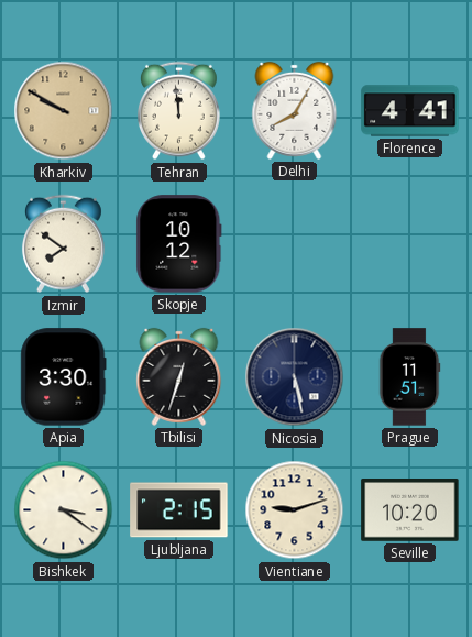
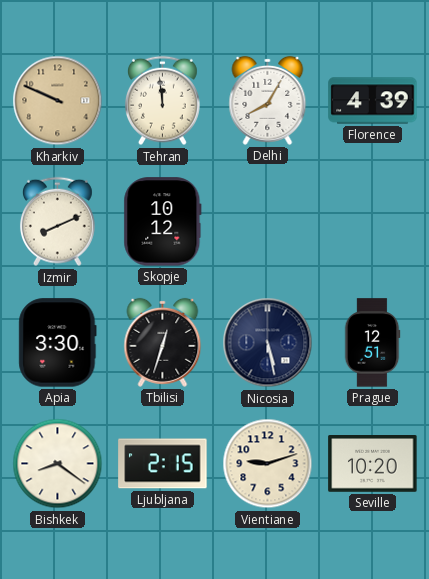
Kharkiv: 9:50 -> 9:49
Florence: 4:41 -> 4:39
Izmir: 7:51 -> 8:11
Prague: 11:51 -> 12:51
Bishkek: 3:21 -> 8:21
